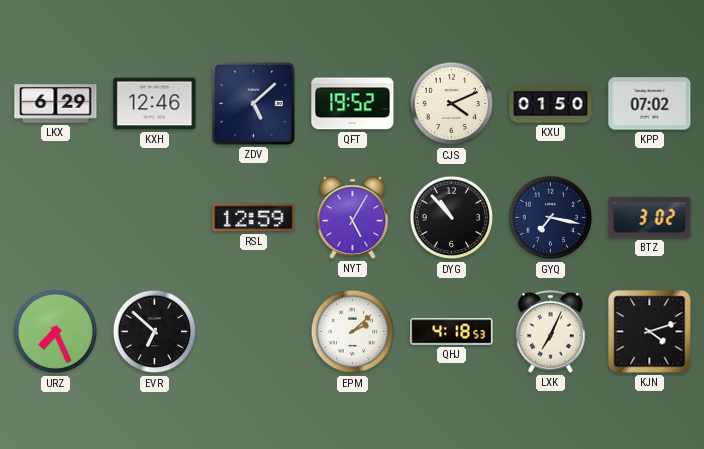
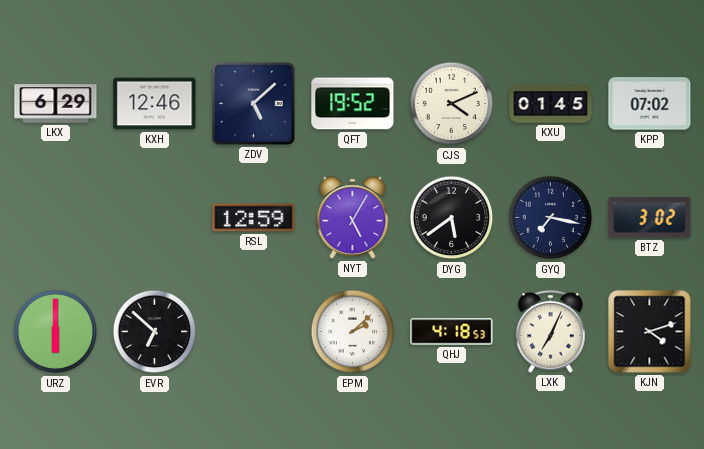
KXU: 01:50 -> 01:45
DYG: 10:53 -> 5:39
URZ: 7:26 -> 6:00
